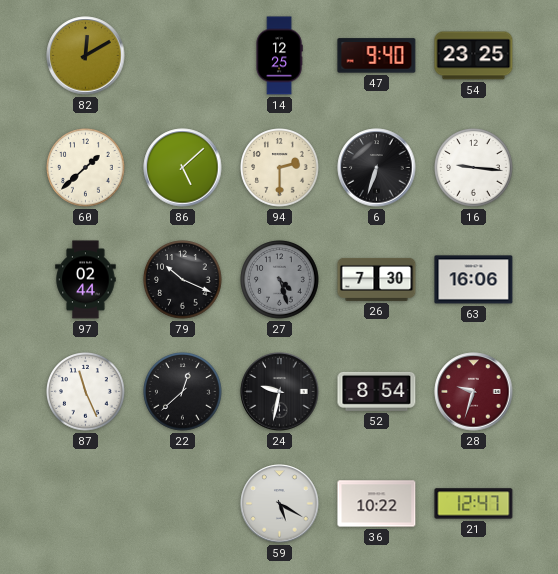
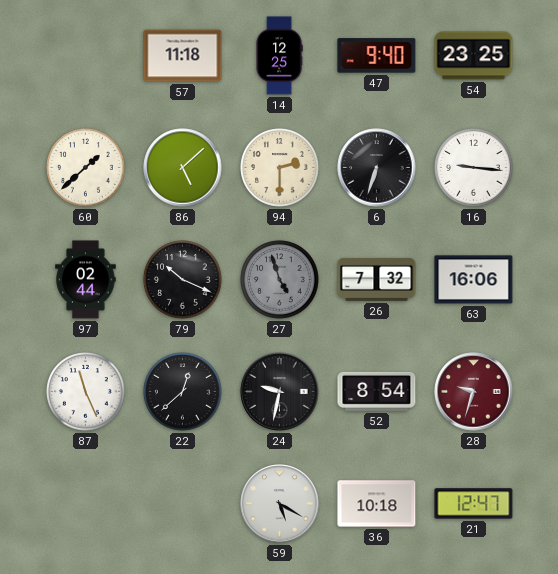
82: 12:10 -> none
57: none -> 11:18
27: 4:27 -> 4:57
26: 7:30 -> 7:32
36: 10:22 -> 10:18
